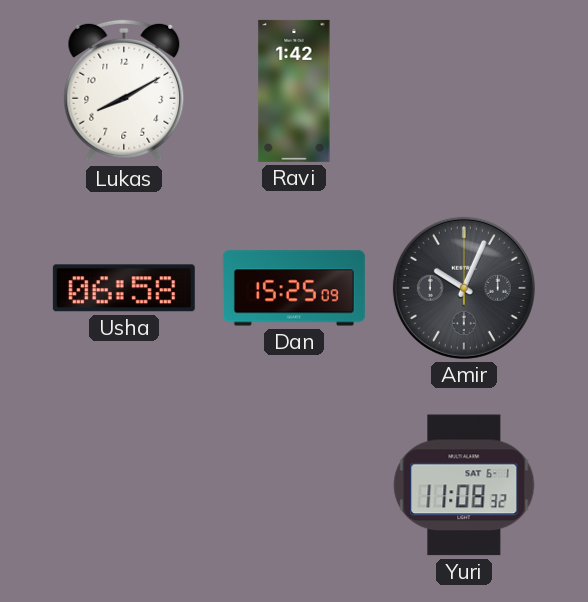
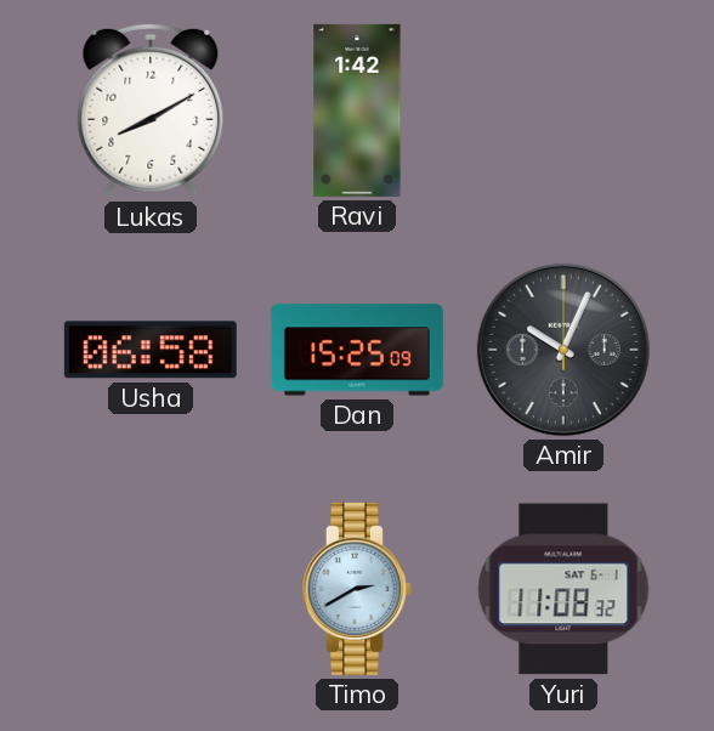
Timo: none -> 2:40
